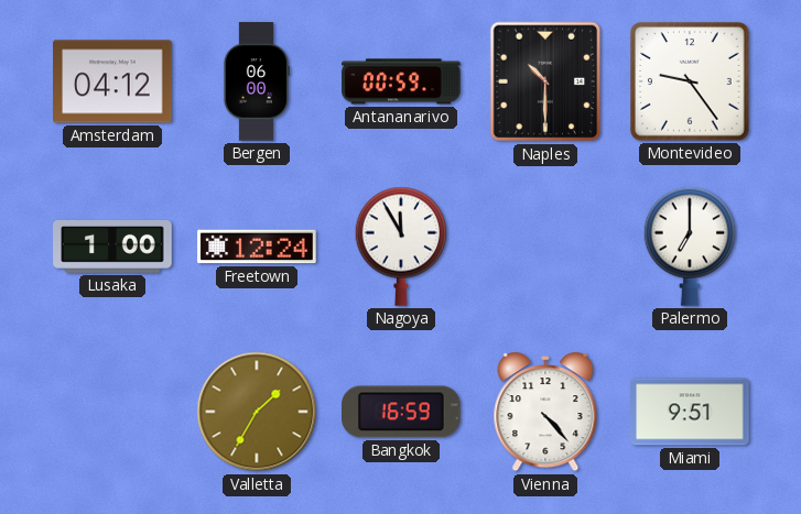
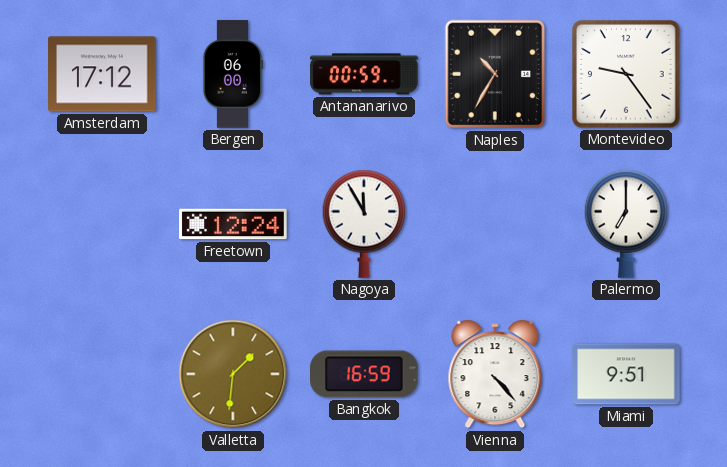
Amsterdam: 04:12 -> 17:12
Naples: 10:30 -> 10:35
Lusaka: 1:00 -> none
Valletta: 1:35 -> 1:31
